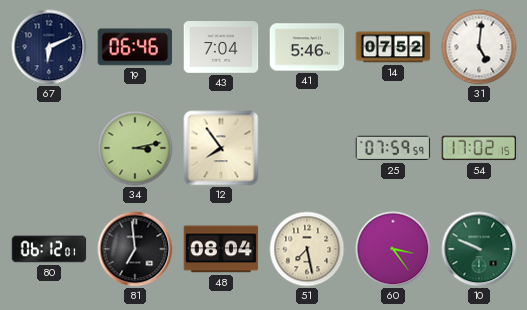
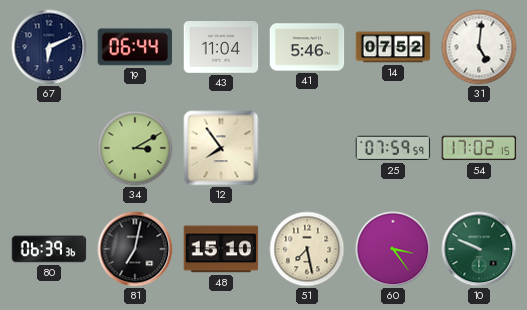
19: 06:46 -> 06:44
43: 7:04 -> 11:04
34: 3:13 -> 3:10
80: 06:12 -> 06:39
81: 6:59 -> 7:02
48: 08:04 -> 15:10
